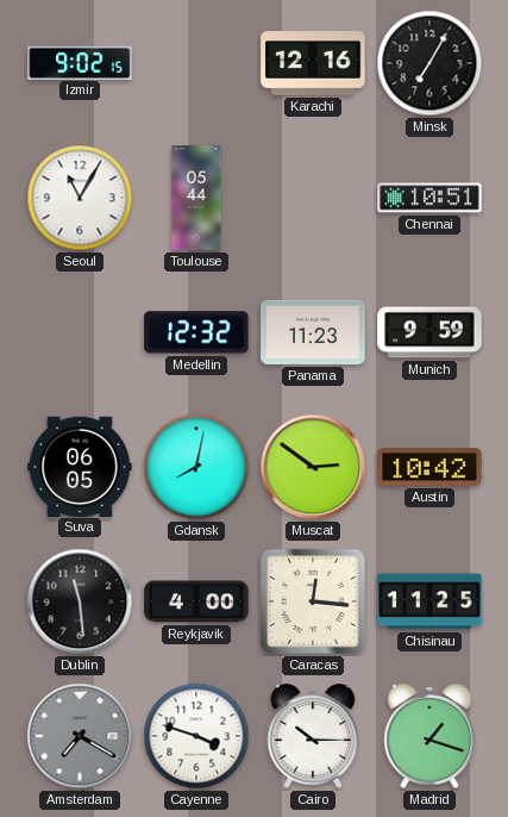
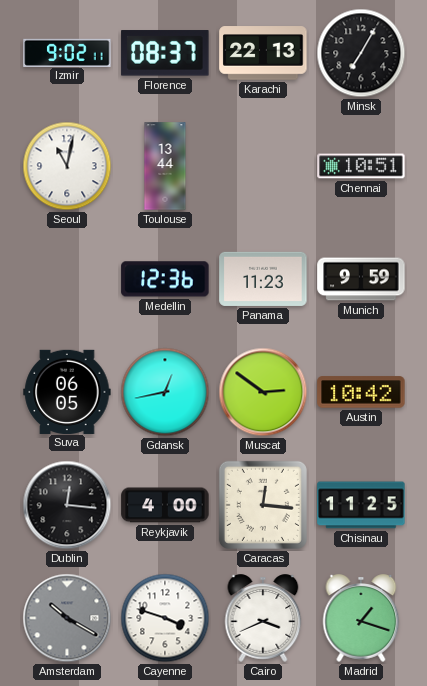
Izmir: 9:02:15 -> 9:02:11
Florence: none -> 08:37
Karachi: 12:16 -> 22:13
Seoul: 11:05 -> 11:02
Toulouse: 05:44 -> 13:44
Medellin: 12:32 -> 12:36
Gdansk: 8:02 -> 12:43
Dublin: 11:29 -> 12:16
Amsterdam: 7:20 -> 10:20
Cairo: 10:15 -> 3:41
